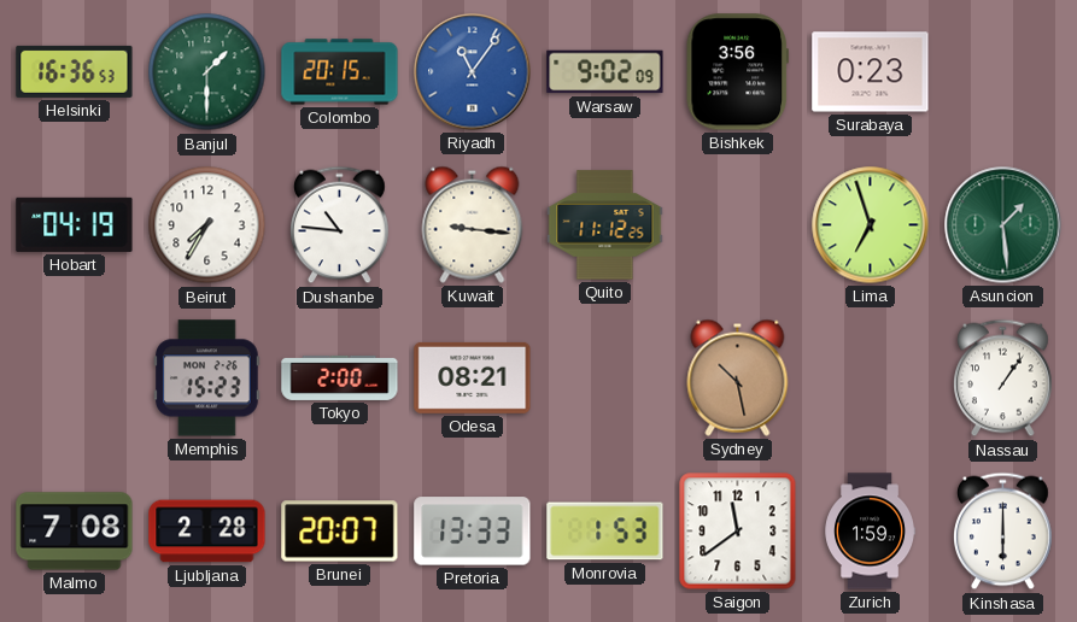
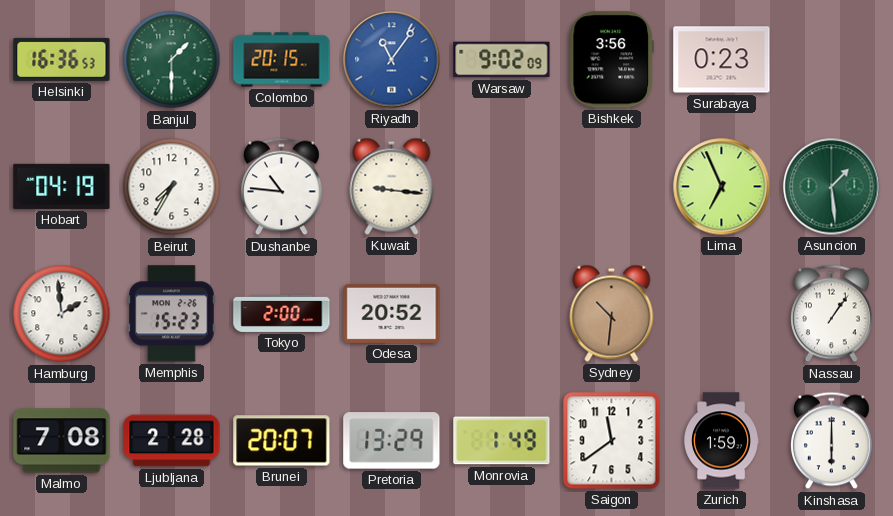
Quito: 11:12 -> none
Lima: 6:57 -> 6:56
Hamburg: none -> 1:59
Odesa: 08:21 -> 20:52
Sydney: 10:28 -> 10:31
Pretoria: 13:33 -> 13:29
Monrovia: 1:53 -> 1:49
